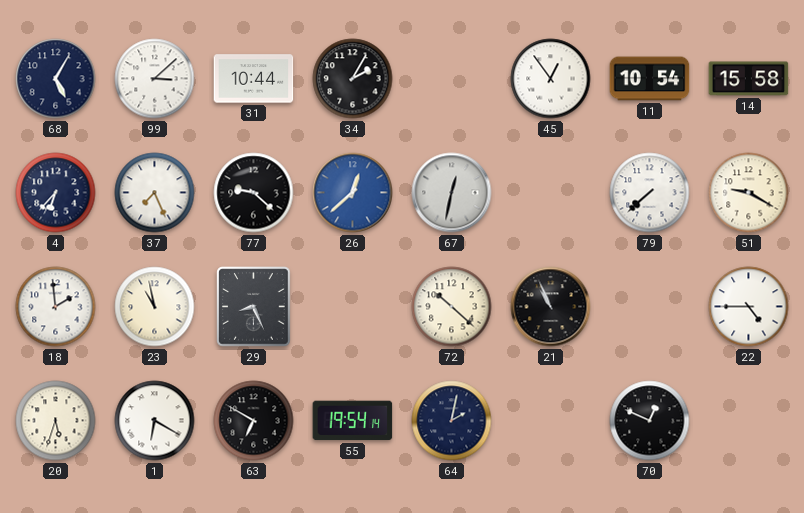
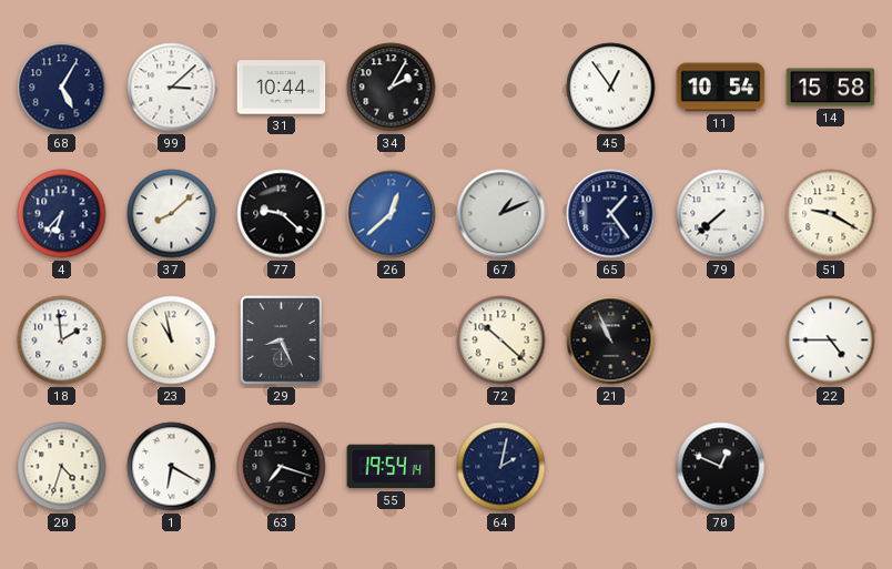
37: 7:26 -> 8:08
67: 12:32 -> 1:11
65: none -> 1:24
20: 5:33 -> 4:33
63: 6:50 -> 7:18
